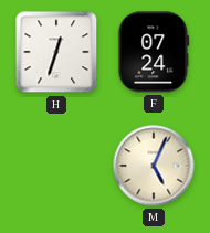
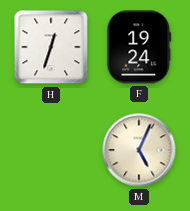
F: 07:24 -> 19:24
